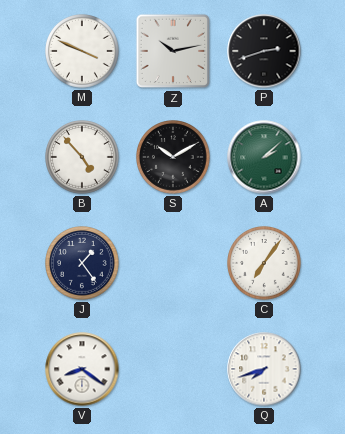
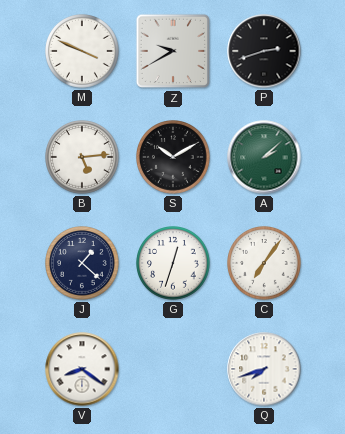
Z: 10:13 -> 9:40
B: 4:53 -> 5:14
J: 1:24 -> 1:22
G: none -> 12:33
